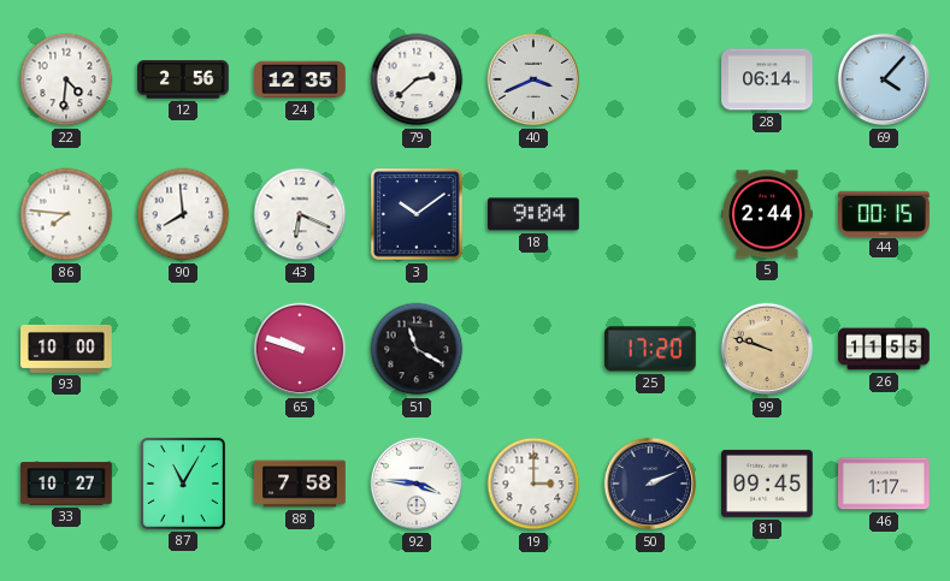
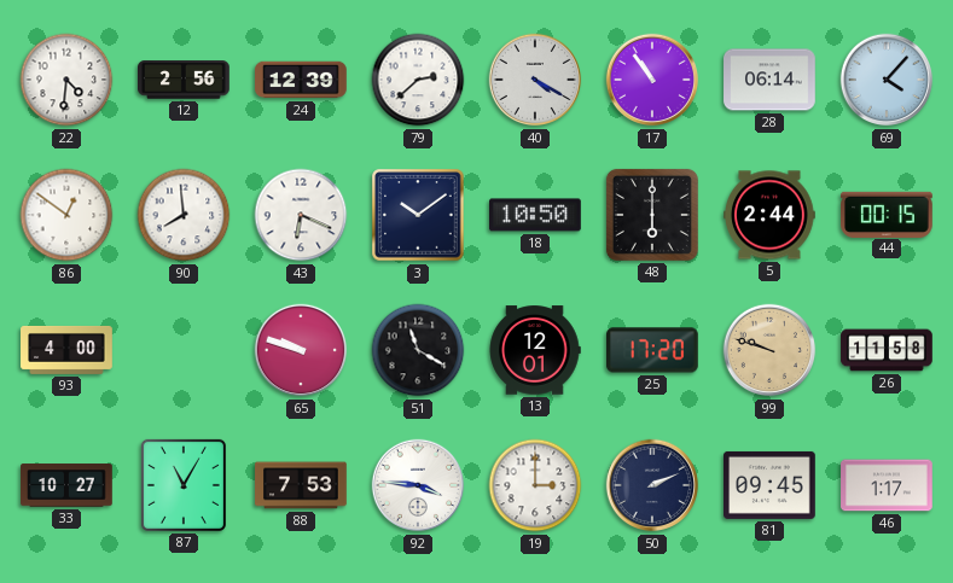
24: 12:35 -> 12:39
40: 3:41 -> 4:20
17: none -> 10:54
86: 7:46 -> 12:51
18: 9:04 -> 10:50
48: none -> 6:00
93: 10:00 -> 4:00
13: none -> 12:01
26: 11:55 -> 11:58
88: 7:58 -> 7:53
